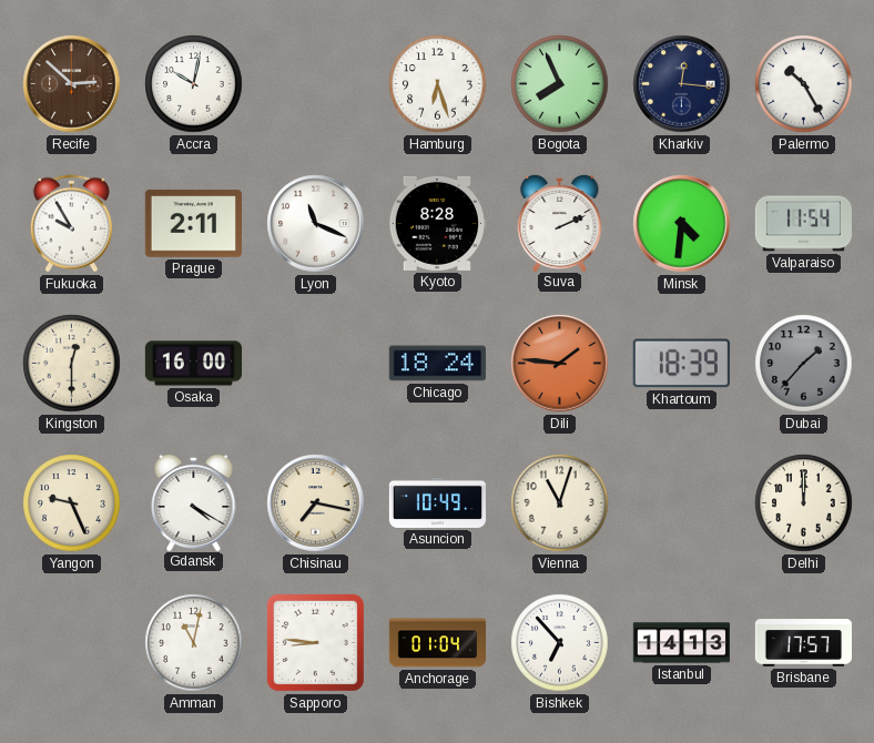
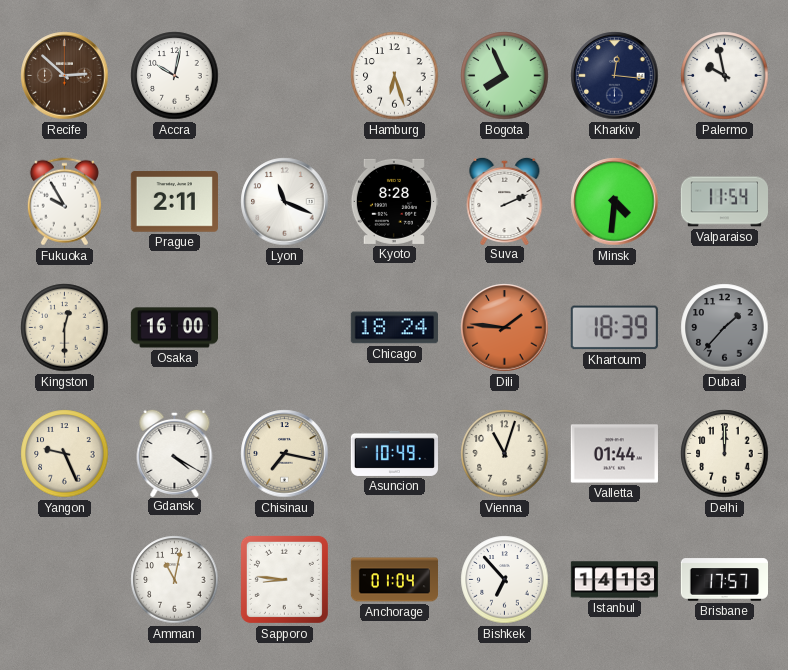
Palermo: 10:25 -> 9:58
Valletta: none -> 01:44
